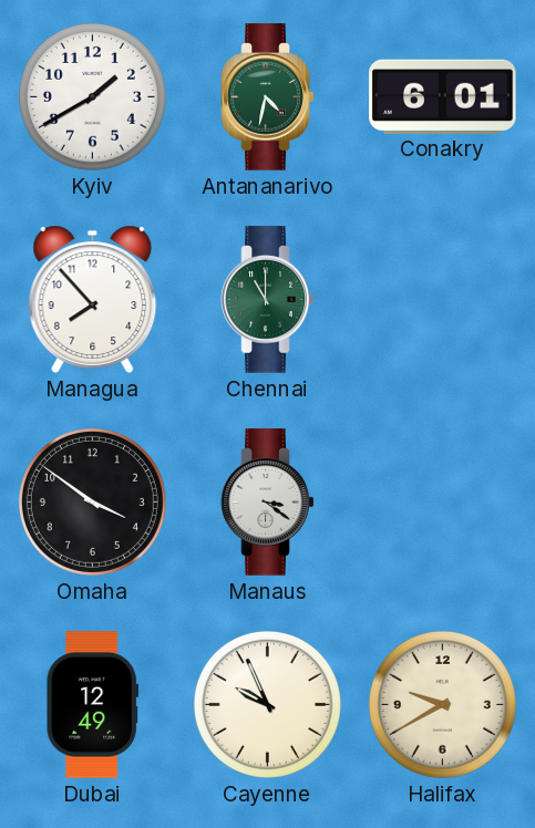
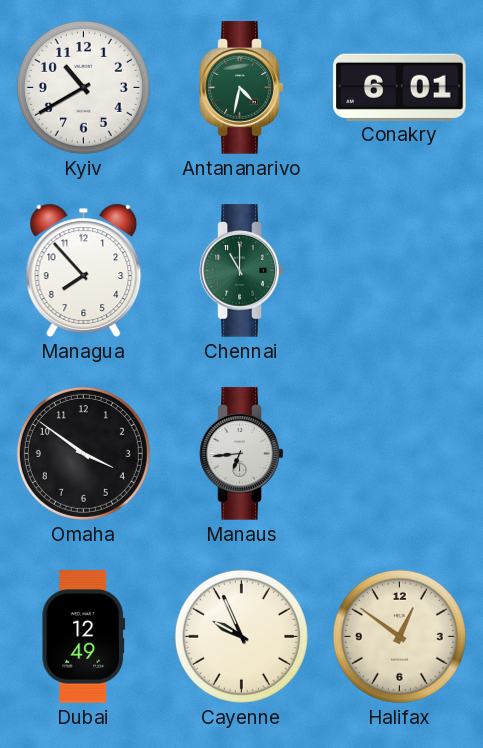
Kyiv: 1:40 -> 10:40
Manaus: 3:21 -> 6:44
Halifax: 9:40 -> 12:51
